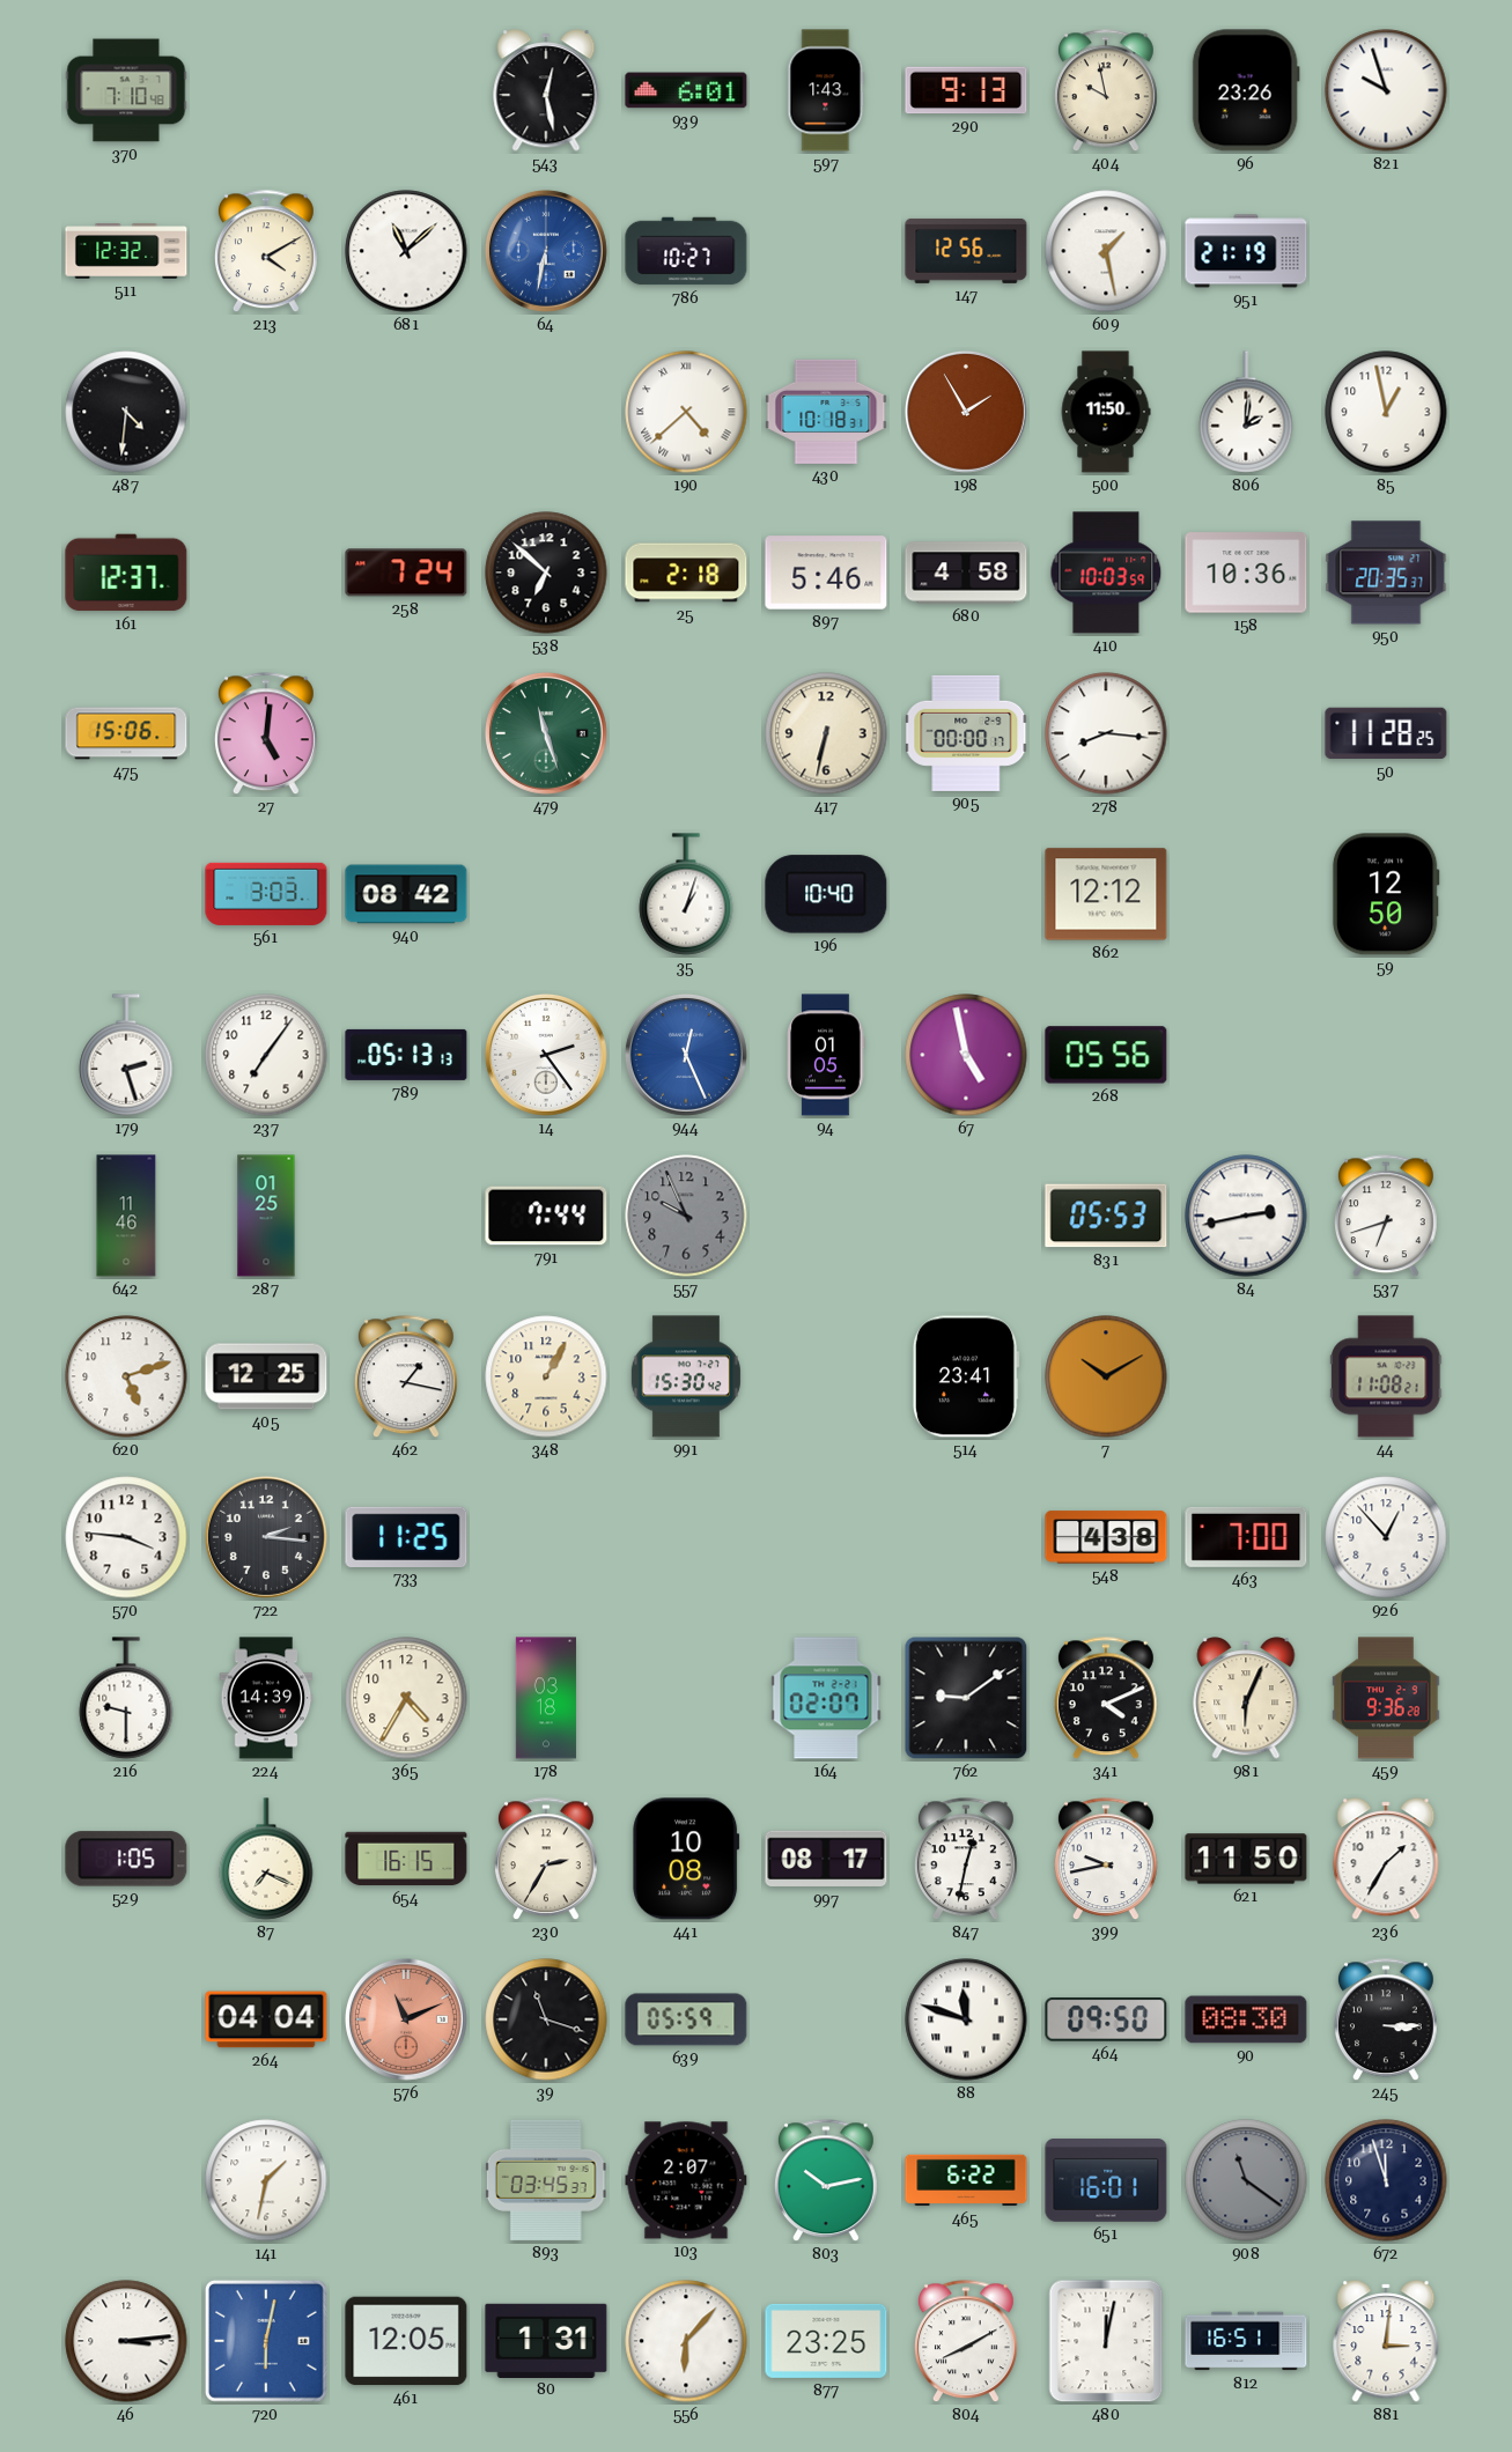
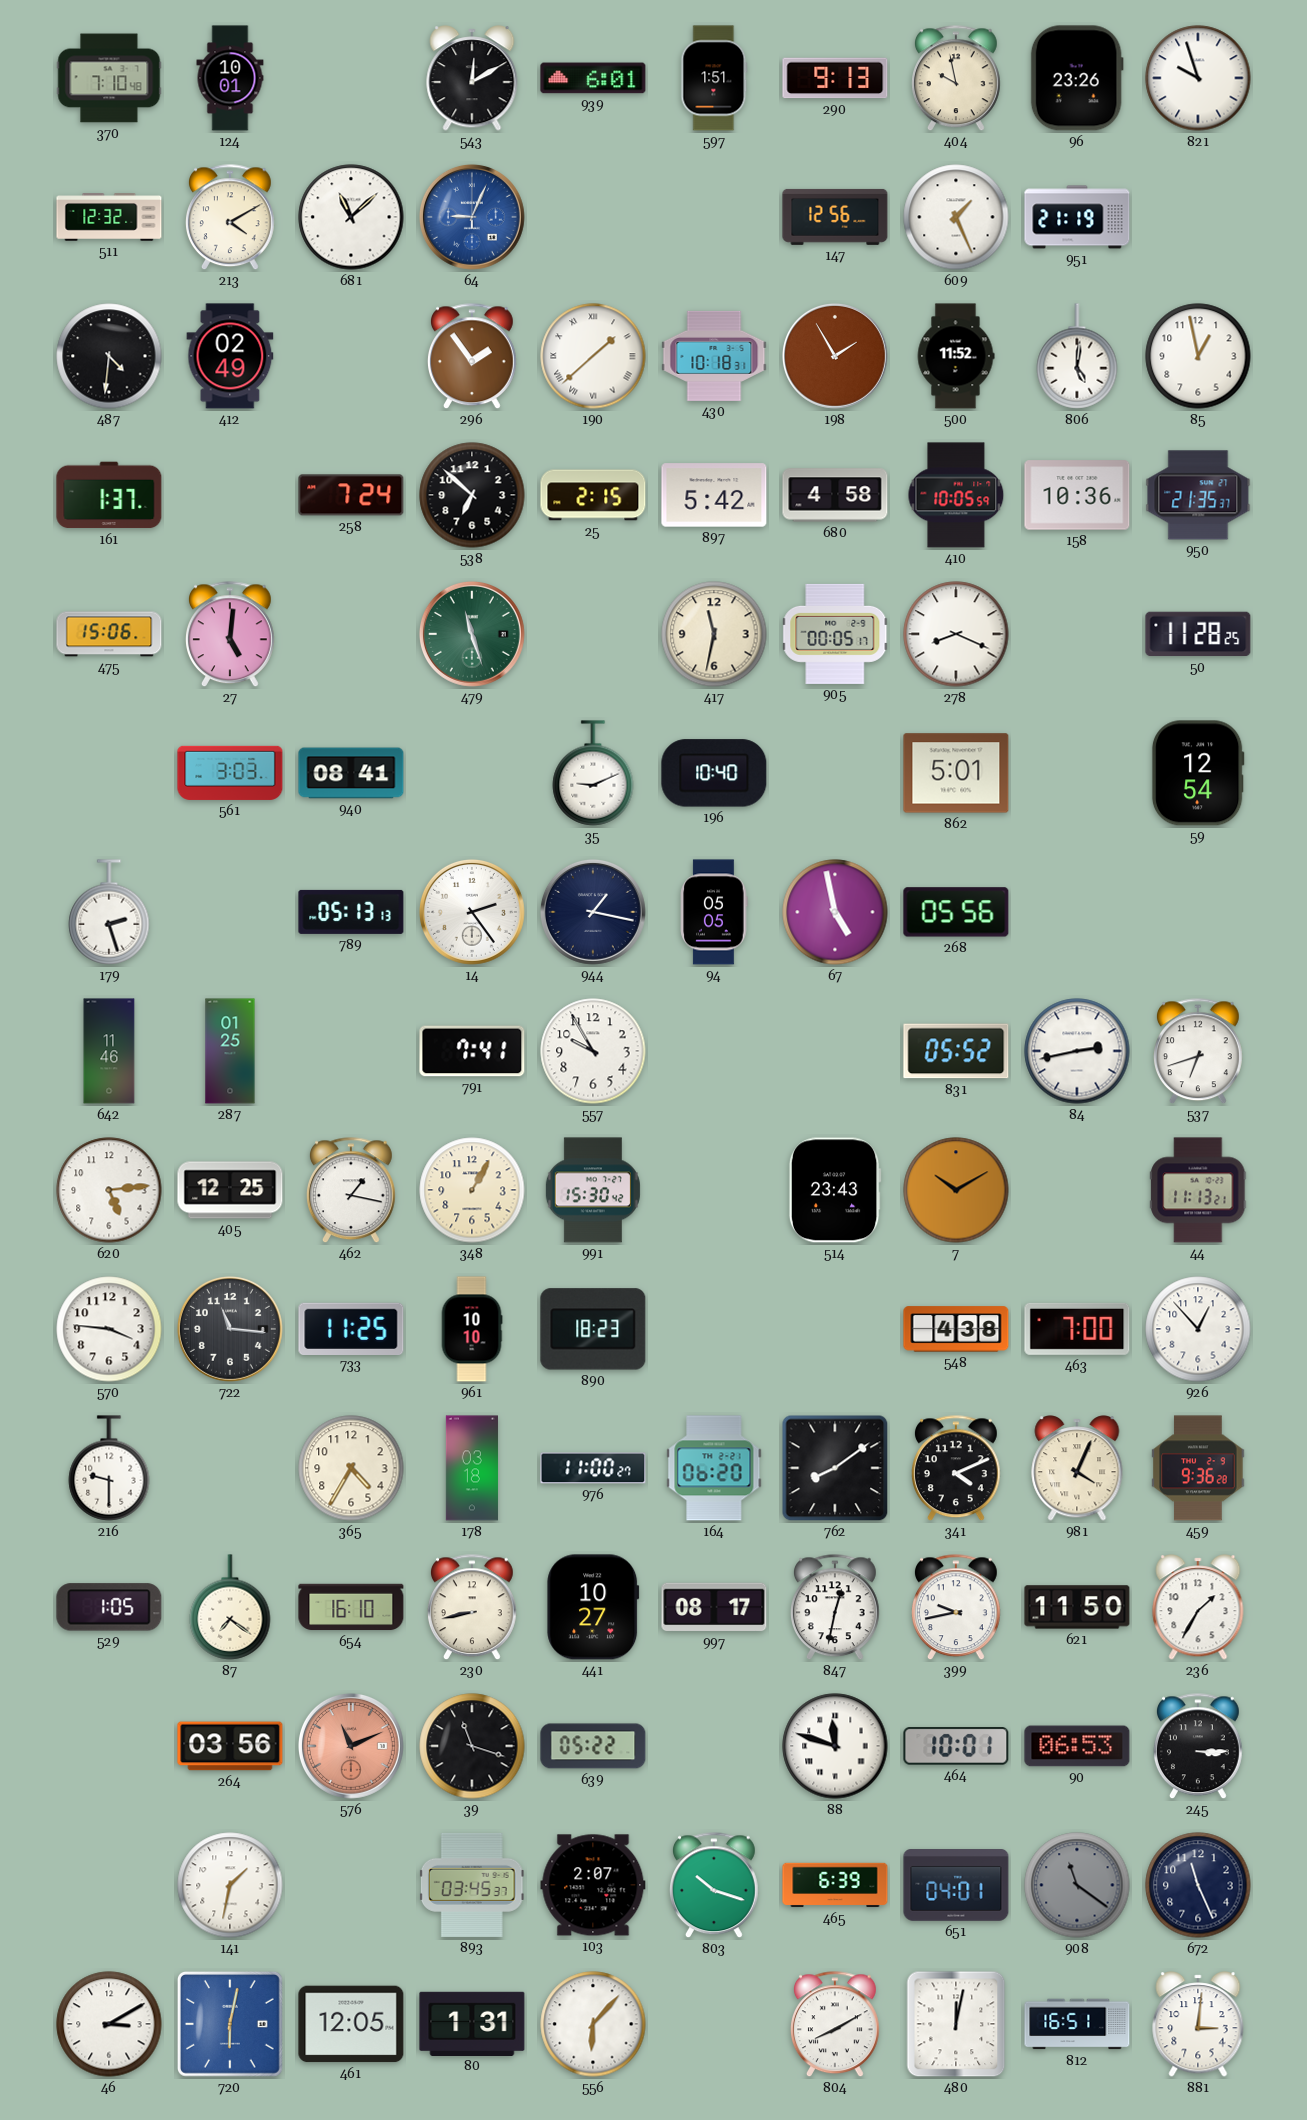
124: none -> 10:01
543: 12:28 -> 12:10
597: 1:43 -> 1:51
64: 6:32 -> 9:04
786: 10:27 -> none
609: 1:28 -> 1:26
412: none -> 02:49
296: none -> 1:54
190: 4:38 -> 1:38
500: 11:50 -> 11:52
806: 2:01 -> 5:01
161: 12:37 -> 1:37
25: 2:18 -> 2:15
897: 5:46 -> 5:42
410: 10:03 -> 10:05
950: 20:35 -> 21:35
417: 6:32 -> 11:32
905: 00:00 -> 00:05
278: 8:16 -> 8:19
940: 08:42 -> 08:41
35: 1:03 -> 9:11
862: 12:12 -> 5:01
59: 12:50 -> 12:54
237: 7:06 -> none
944: 12:26 -> 1:17
944 dial: blue -> navy
94: 01:05 -> 05:05
791: 7:44 -> 7:41
557: 9:56 -> 9:55
557 dial: grey -> white
831: 05:53 -> 05:52
620: 5:12 -> 5:14
514: 23:41 -> 23:43
44: 11:08 -> 11:13
722: 2:16 -> 11:16
961: none -> 10:10
890: none -> 18:23
224: 14:39 -> none
976: none -> 11:00
164: 02:07 -> 06:20
762: 9:09 -> 8:09
981: 6:04 -> 4:04
87: 7:19 -> 7:21
654: 16:15 -> 16:10
230: 2:35 -> 8:43
441: 10:08 -> 10:27
264: 04:04 -> 03:56
639: 05:59 -> 05:22
464: 09:50 -> 10:01
90: 08:30 -> 06:53
803: 10:13 -> 10:18
465: 6:22 -> 6:39
651: 16:01 -> 04:01
672: 11:57 -> 11:26
46: 3:14 -> 3:10
877: 23:25 -> none
